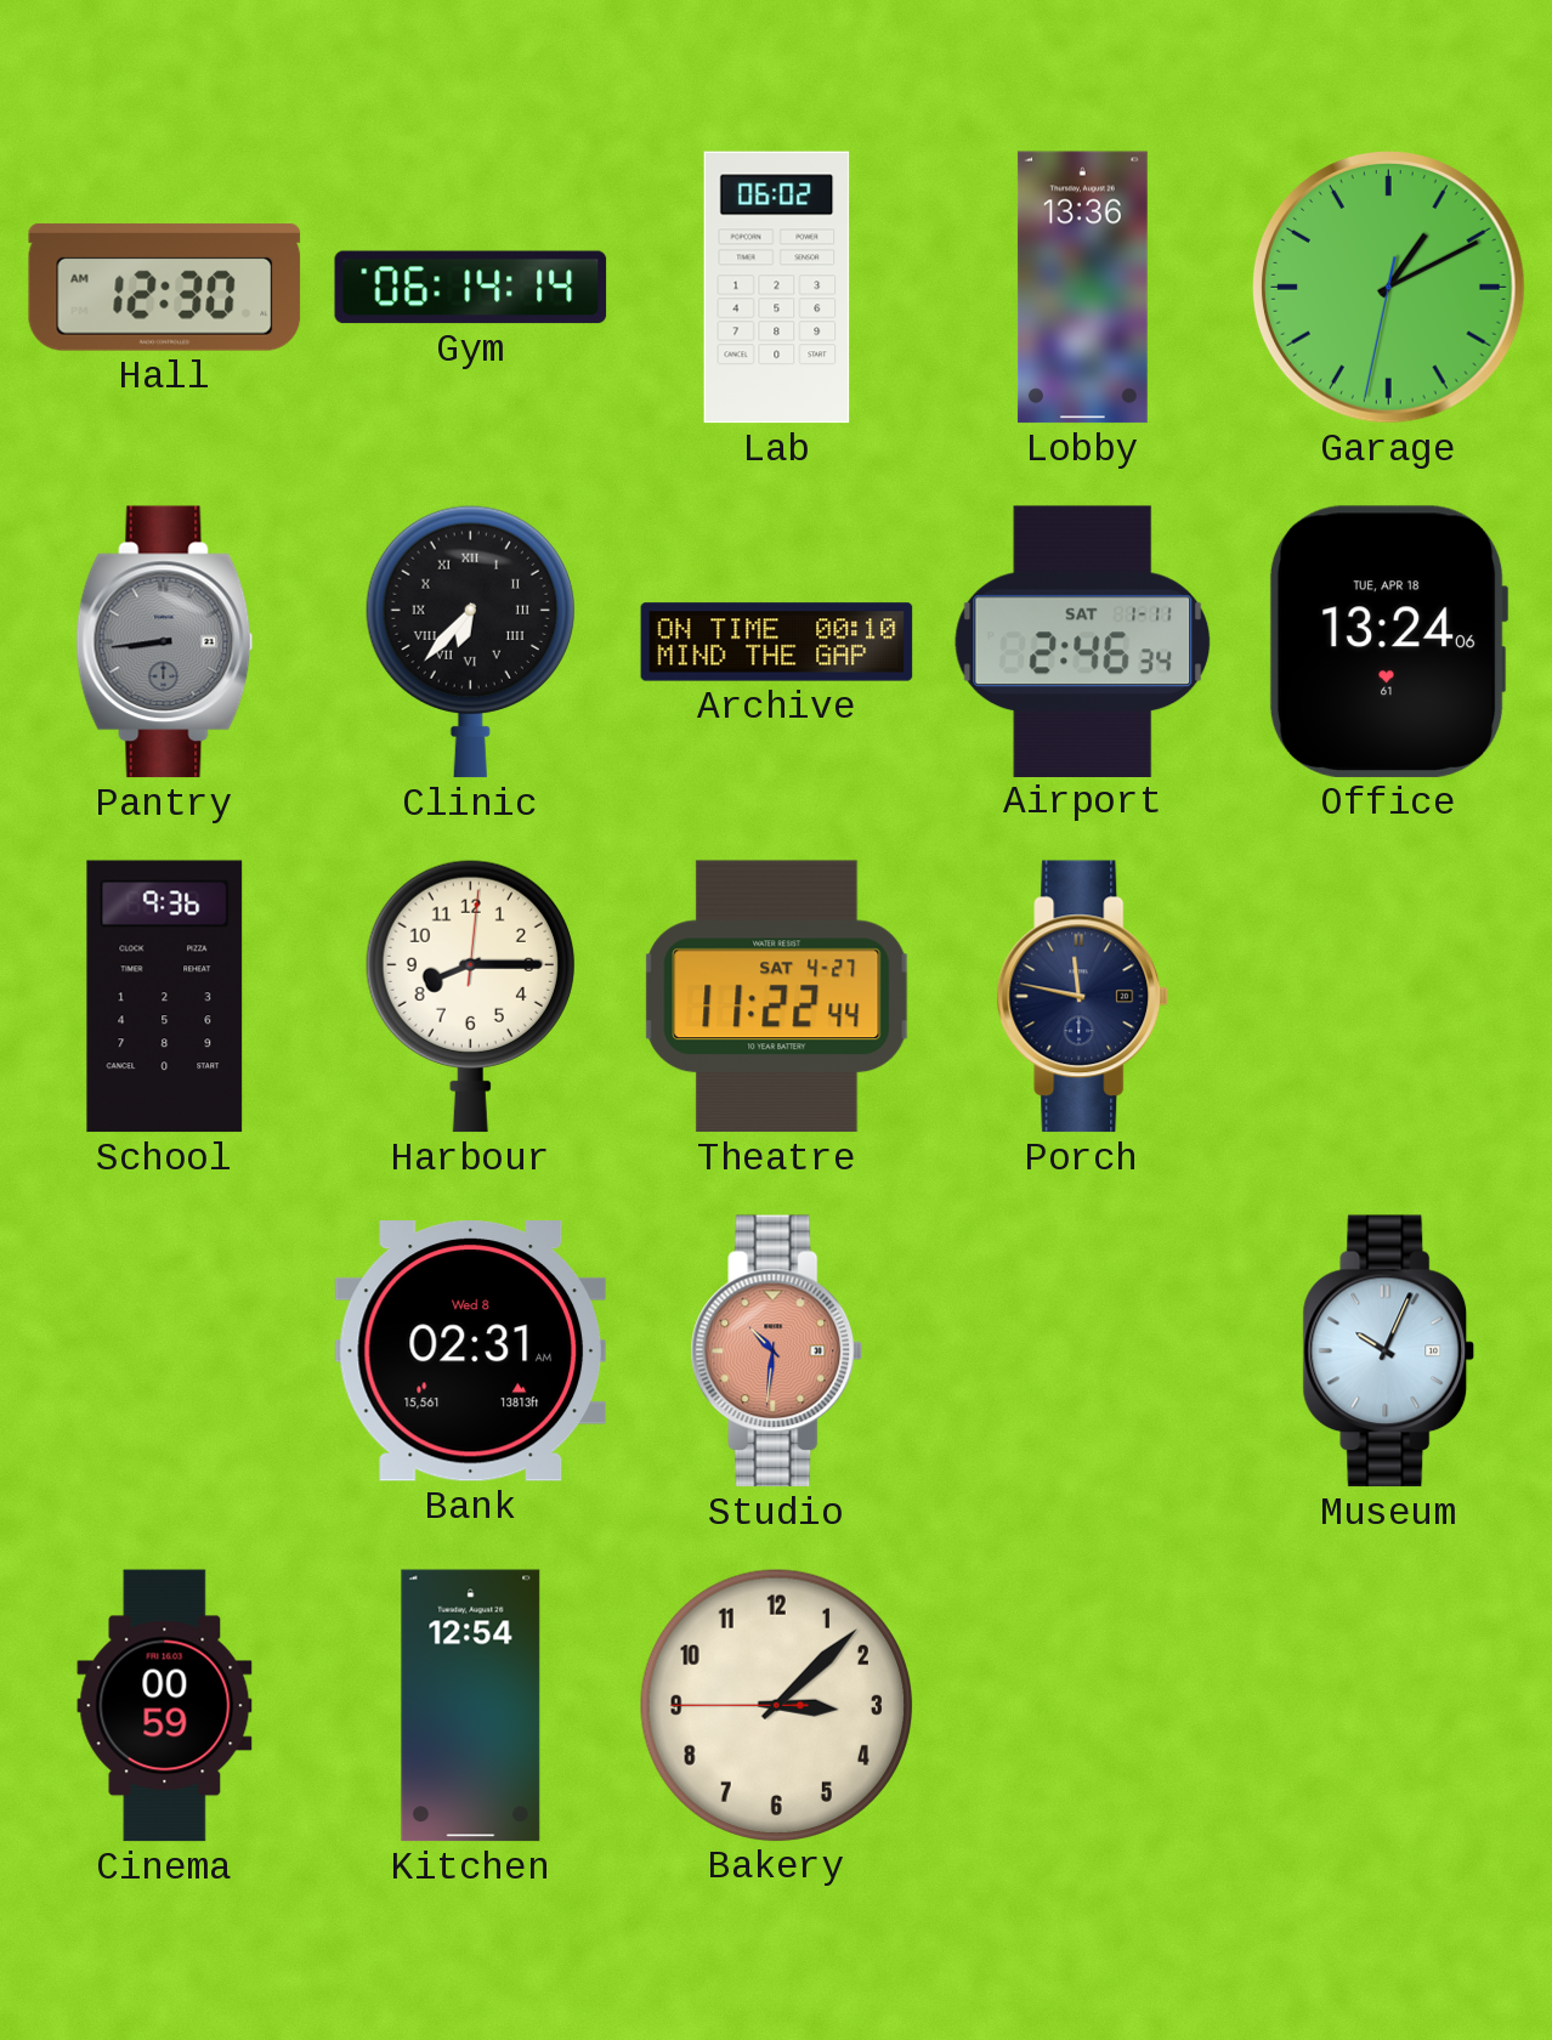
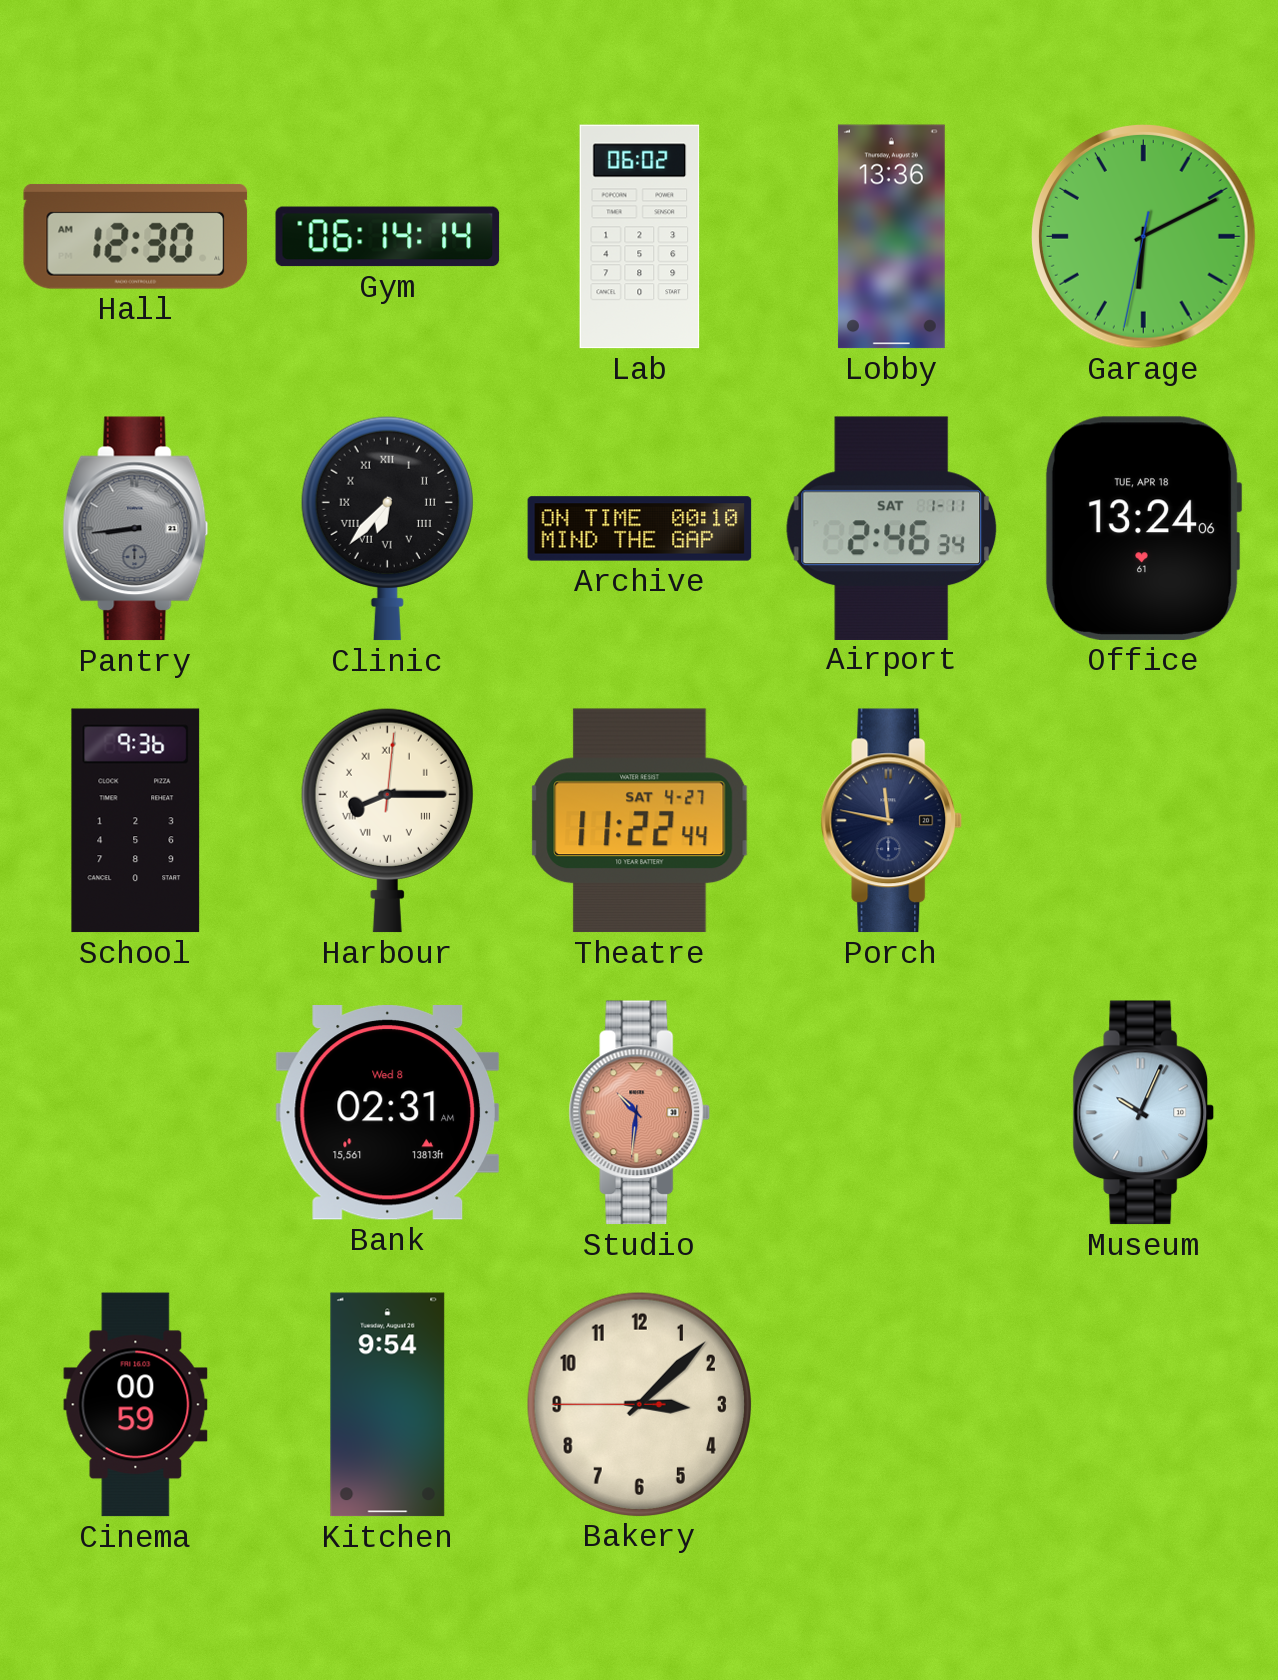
Garage: 1:10 -> 6:10
Harbour numerals: Arabic -> Roman
Kitchen: 12:54 -> 9:54
